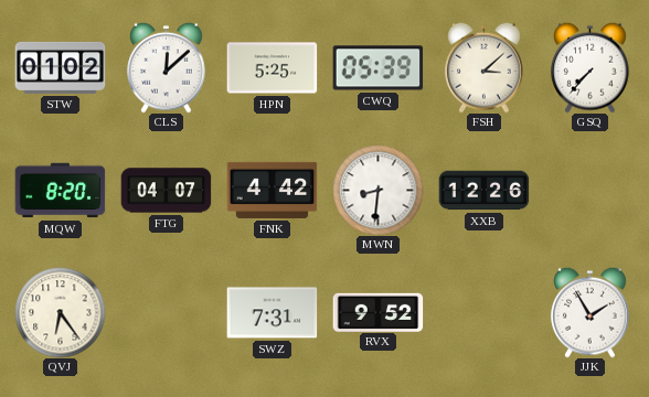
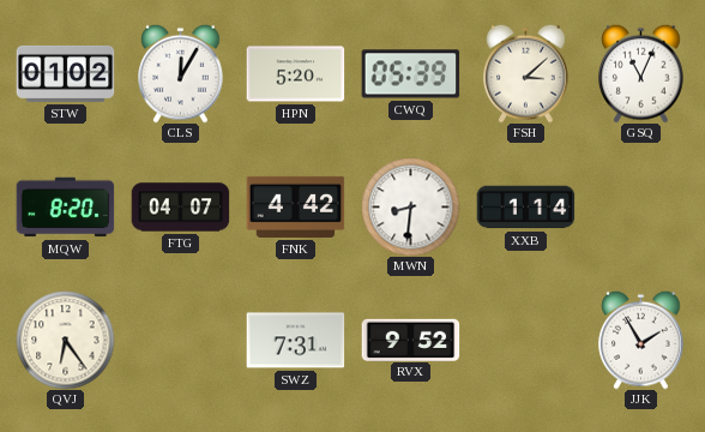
CLS: 12:08 -> 12:05
HPN: 5:25 -> 5:20
GSQ: 7:37 -> 11:04
XXB: 12:26 -> 1:14
